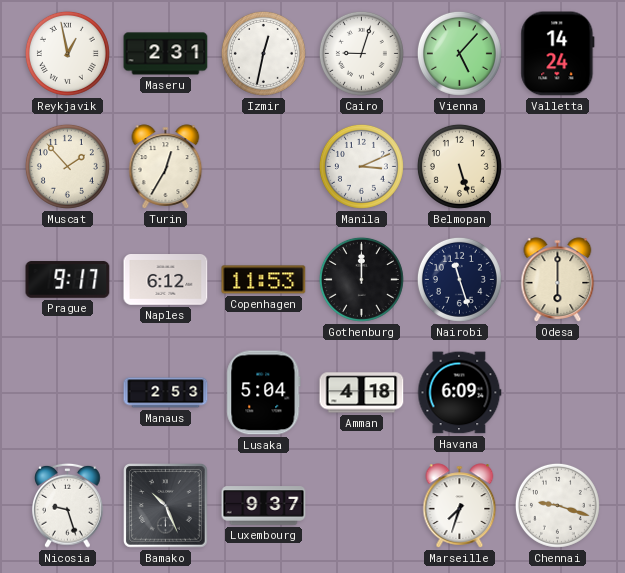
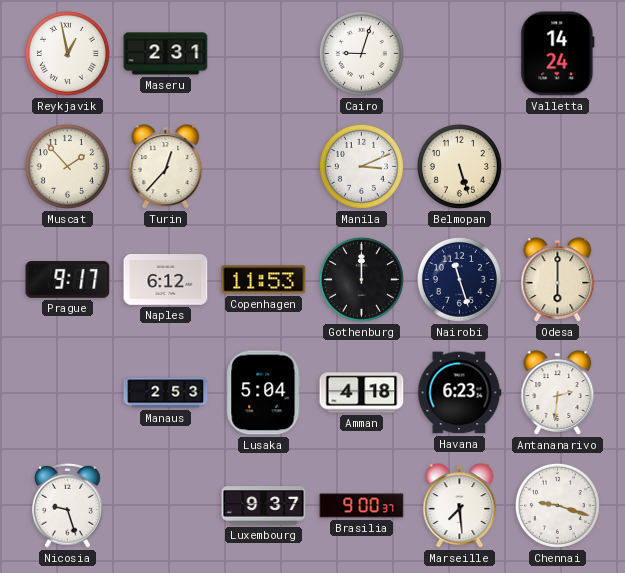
Izmir: 12:32 -> none
Vienna: 5:07 -> none
Turin: 12:35 -> 12:37
Havana: 6:09 -> 6:23
Antananarivo: none -> 2:31
Bamako: 10:26 -> none
Brasilia: none -> 9:00
Marseille: 7:33 -> 7:29
